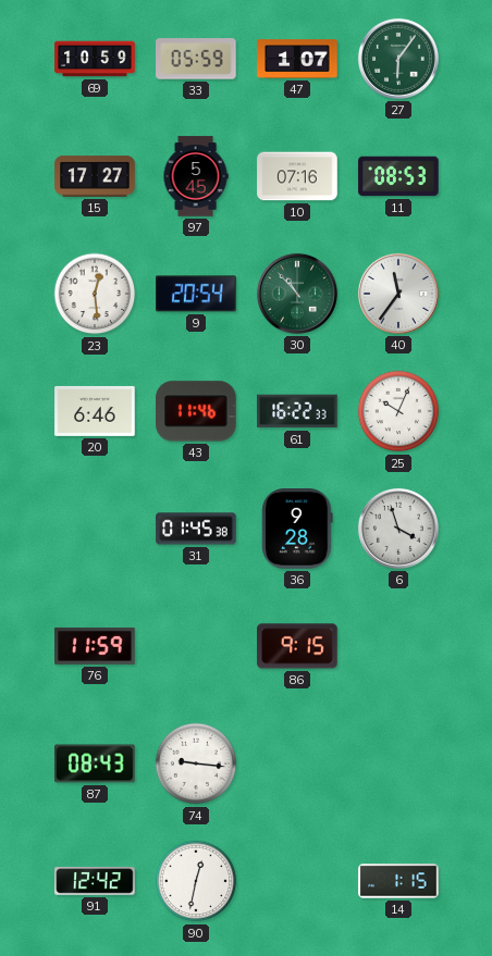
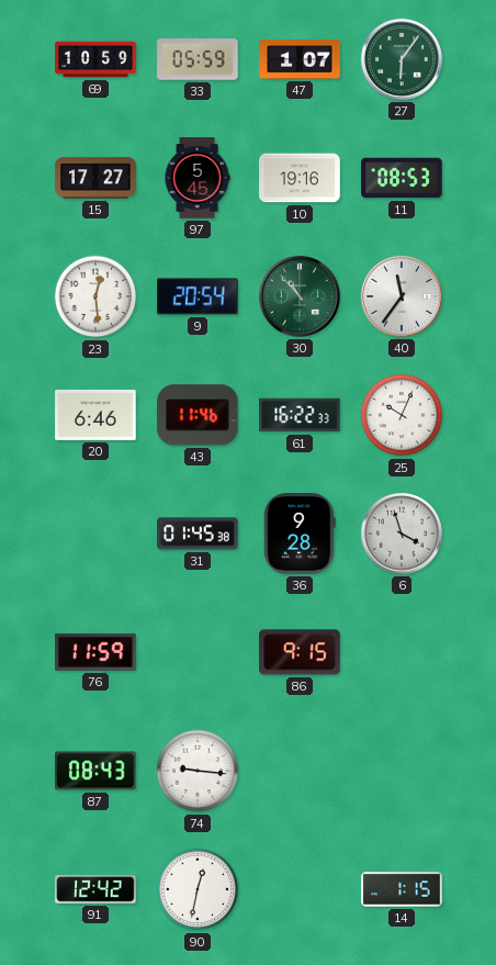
10: 07:16 -> 19:16
